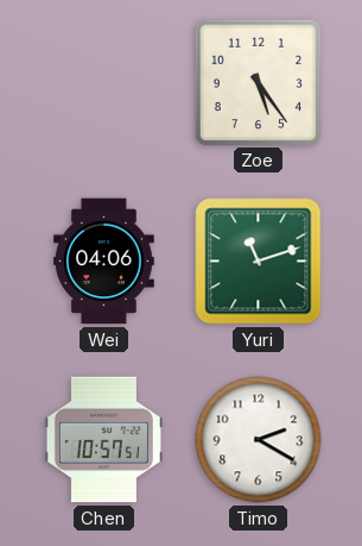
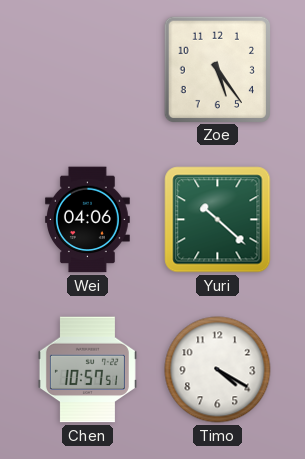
Yuri: 11:12 -> 10:22
Timo: 2:20 -> 4:20
